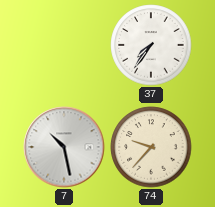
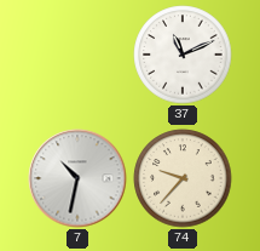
37: 7:36 -> 11:11
7: 10:28 -> 10:32
